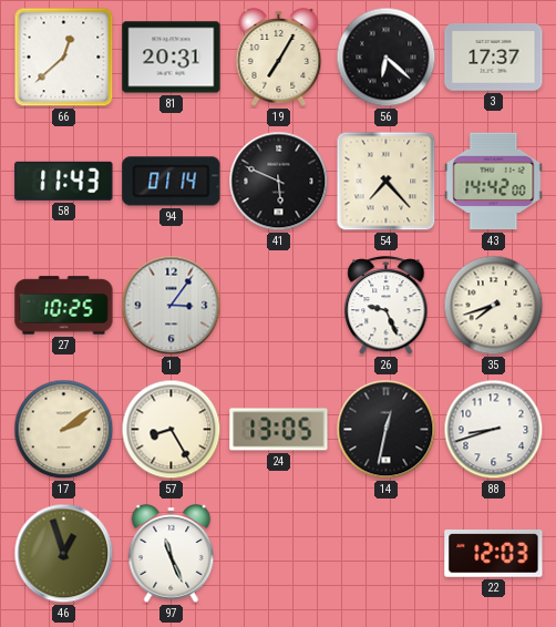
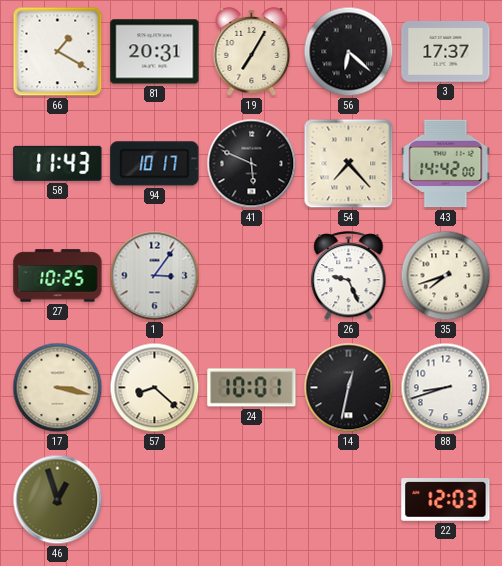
66: 12:38 -> 1:20
94: 01:14 -> 10:17
17: 2:09 -> 3:17
57: 8:25 -> 8:22
24: 13:05 -> 10:01
97: 11:26 -> none
